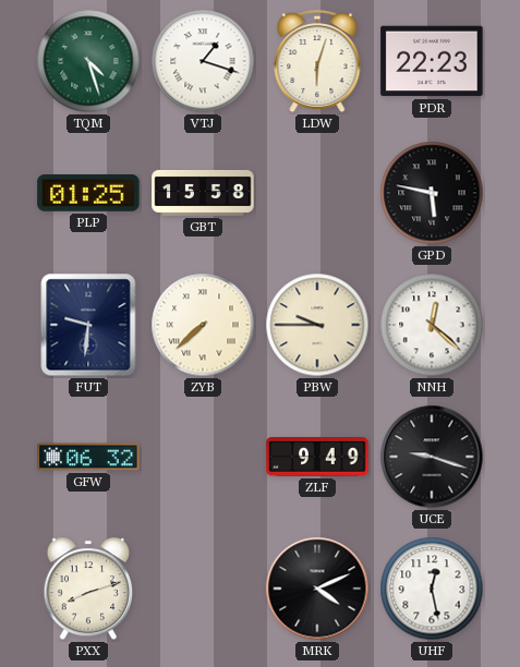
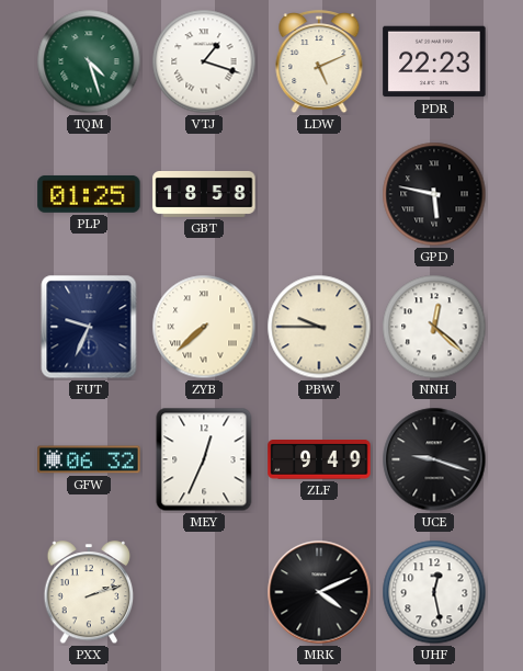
LDW: 6:03 -> 5:11
GBT: 15:58 -> 18:58
FUT: 9:31 -> 9:34
MEY: none -> 12:34
PXX: 8:12 -> 2:12
